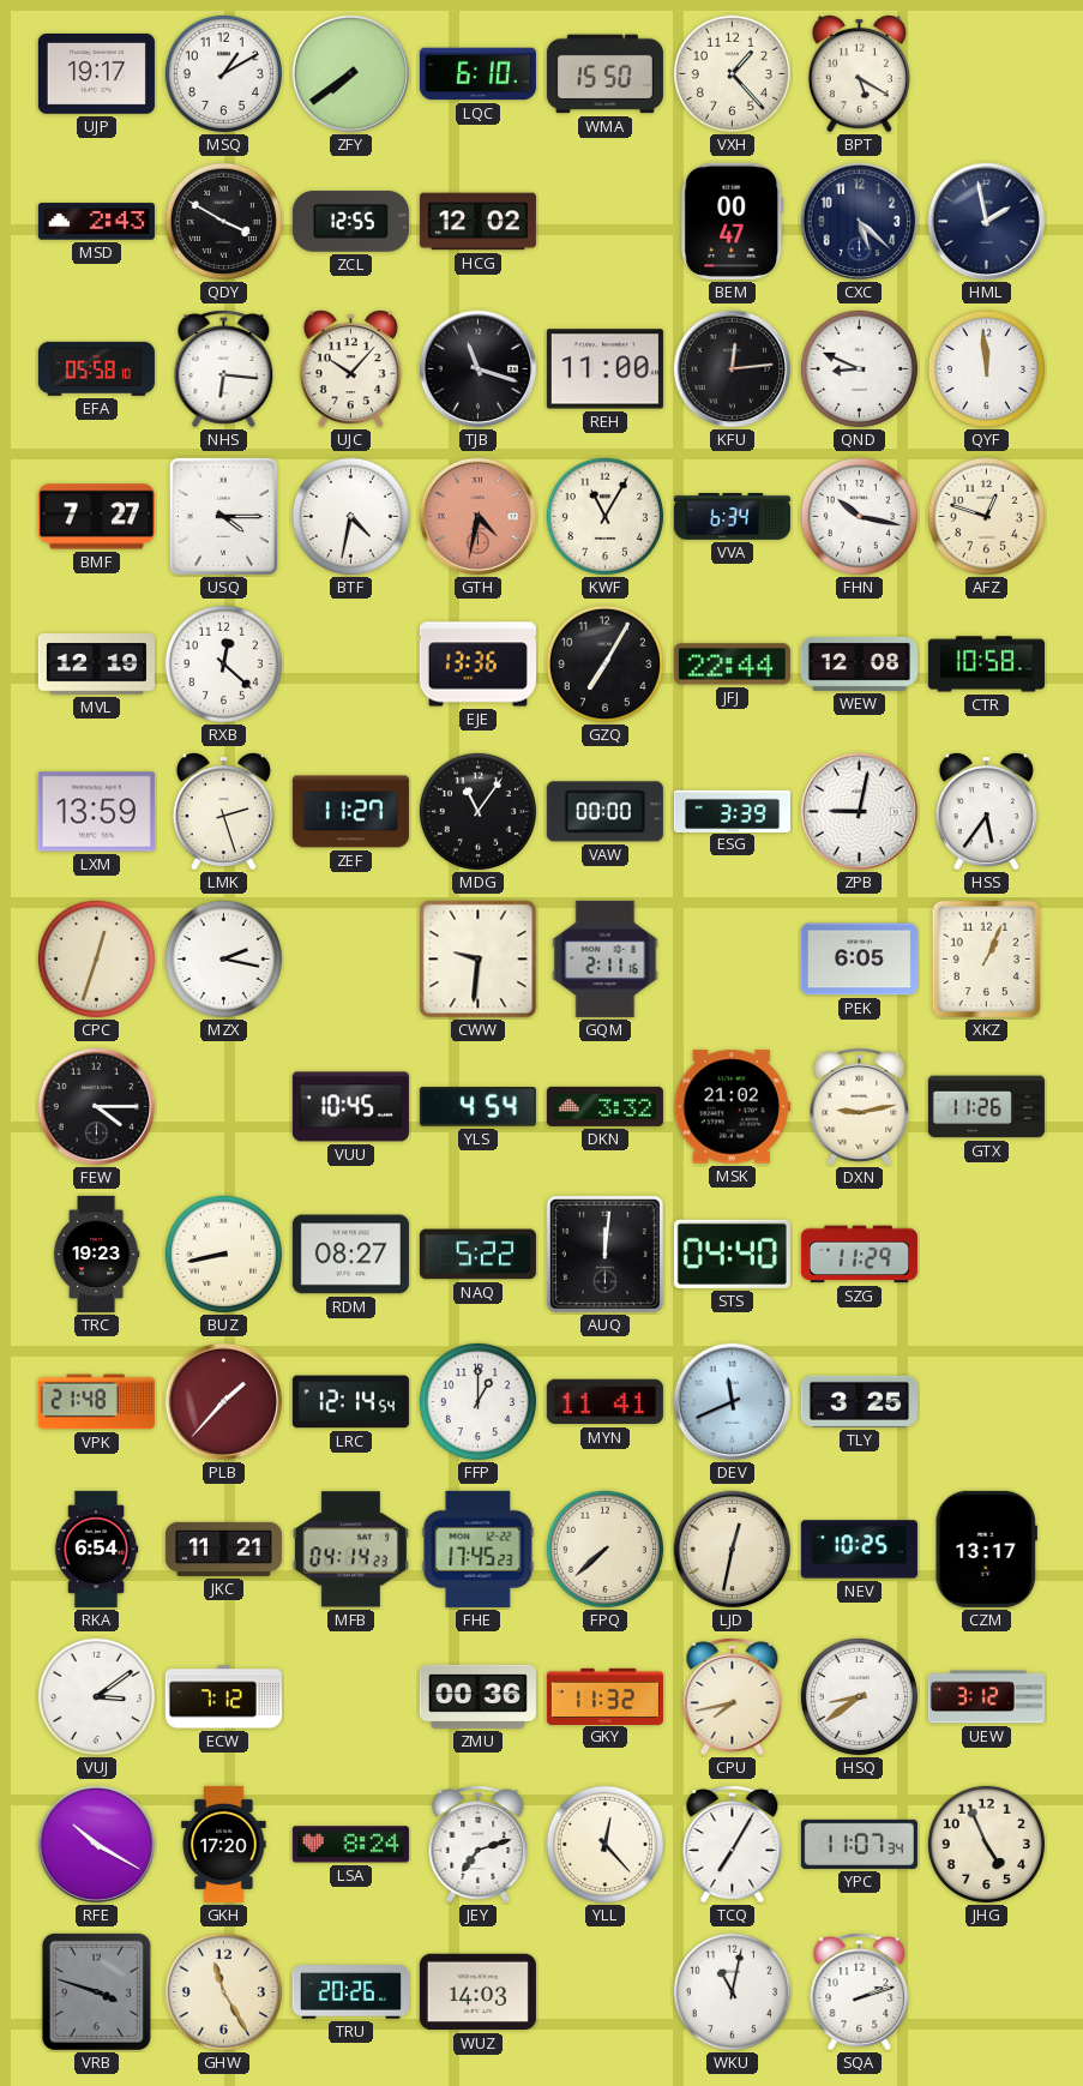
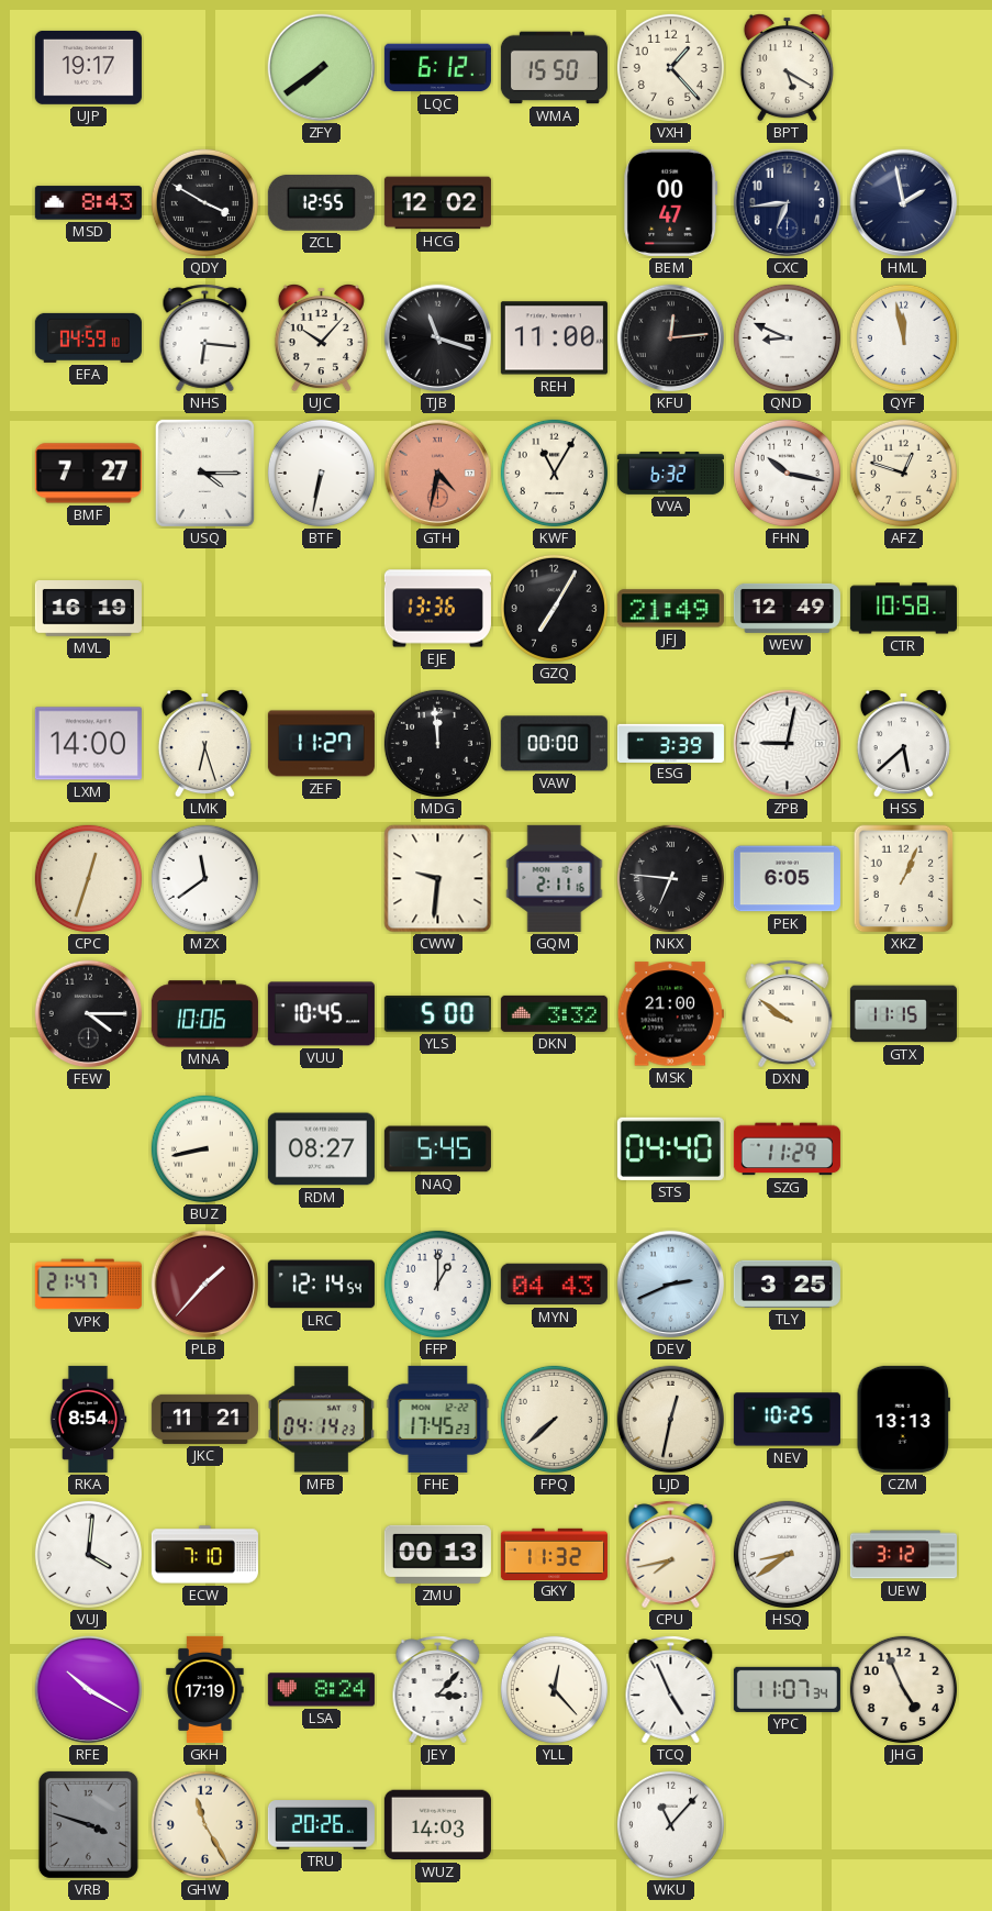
MSQ: 1:10 -> none
LQC: 6:10 -> 6:12
MSD: 2:43 -> 8:43
CXC: 5:22 -> 6:44
EFA: 05:58 -> 04:59
QYF: 11:59 -> 11:58
BTF: 4:32 -> 6:32
VVA: 6:34 -> 6:32
MVL: 12:19 -> 16:19
RXB: 12:22 -> none
JFJ: 22:44 -> 21:49
WEW: 12:08 -> 12:49
LXM: 13:59 -> 14:00
LMK: 2:27 -> 6:27
MDG: 11:06 -> 11:59
HSS: 5:36 -> 5:38
MZX: 2:17 -> 11:39
NKX: none -> 6:46
MNA: none -> 10:06
YLS: 4:54 -> 5:00
MSK: 21:02 -> 21:00
DXN: 9:13 -> 9:51
GTX: 11:26 -> 11:15
TRC: 19:23 -> none
NAQ: 5:22 -> 5:45
AUQ: 12:01 -> none
VPK: 21:48 -> 21:47
MYN: 11:41 -> 04:43
DEV: 11:41 -> 2:41
RKA: 6:54 -> 8:54
CZM: 13:17 -> 13:13
VUJ: 3:09 -> 4:01
ECW: 7:12 -> 7:10
ZMU: 00:36 -> 00:13
GKH: 17:20 -> 17:19
JEY: 7:12 -> 3:07
TCQ: 7:05 -> 4:56
WKU: 11:02 -> 11:07
SQA: 2:12 -> none
